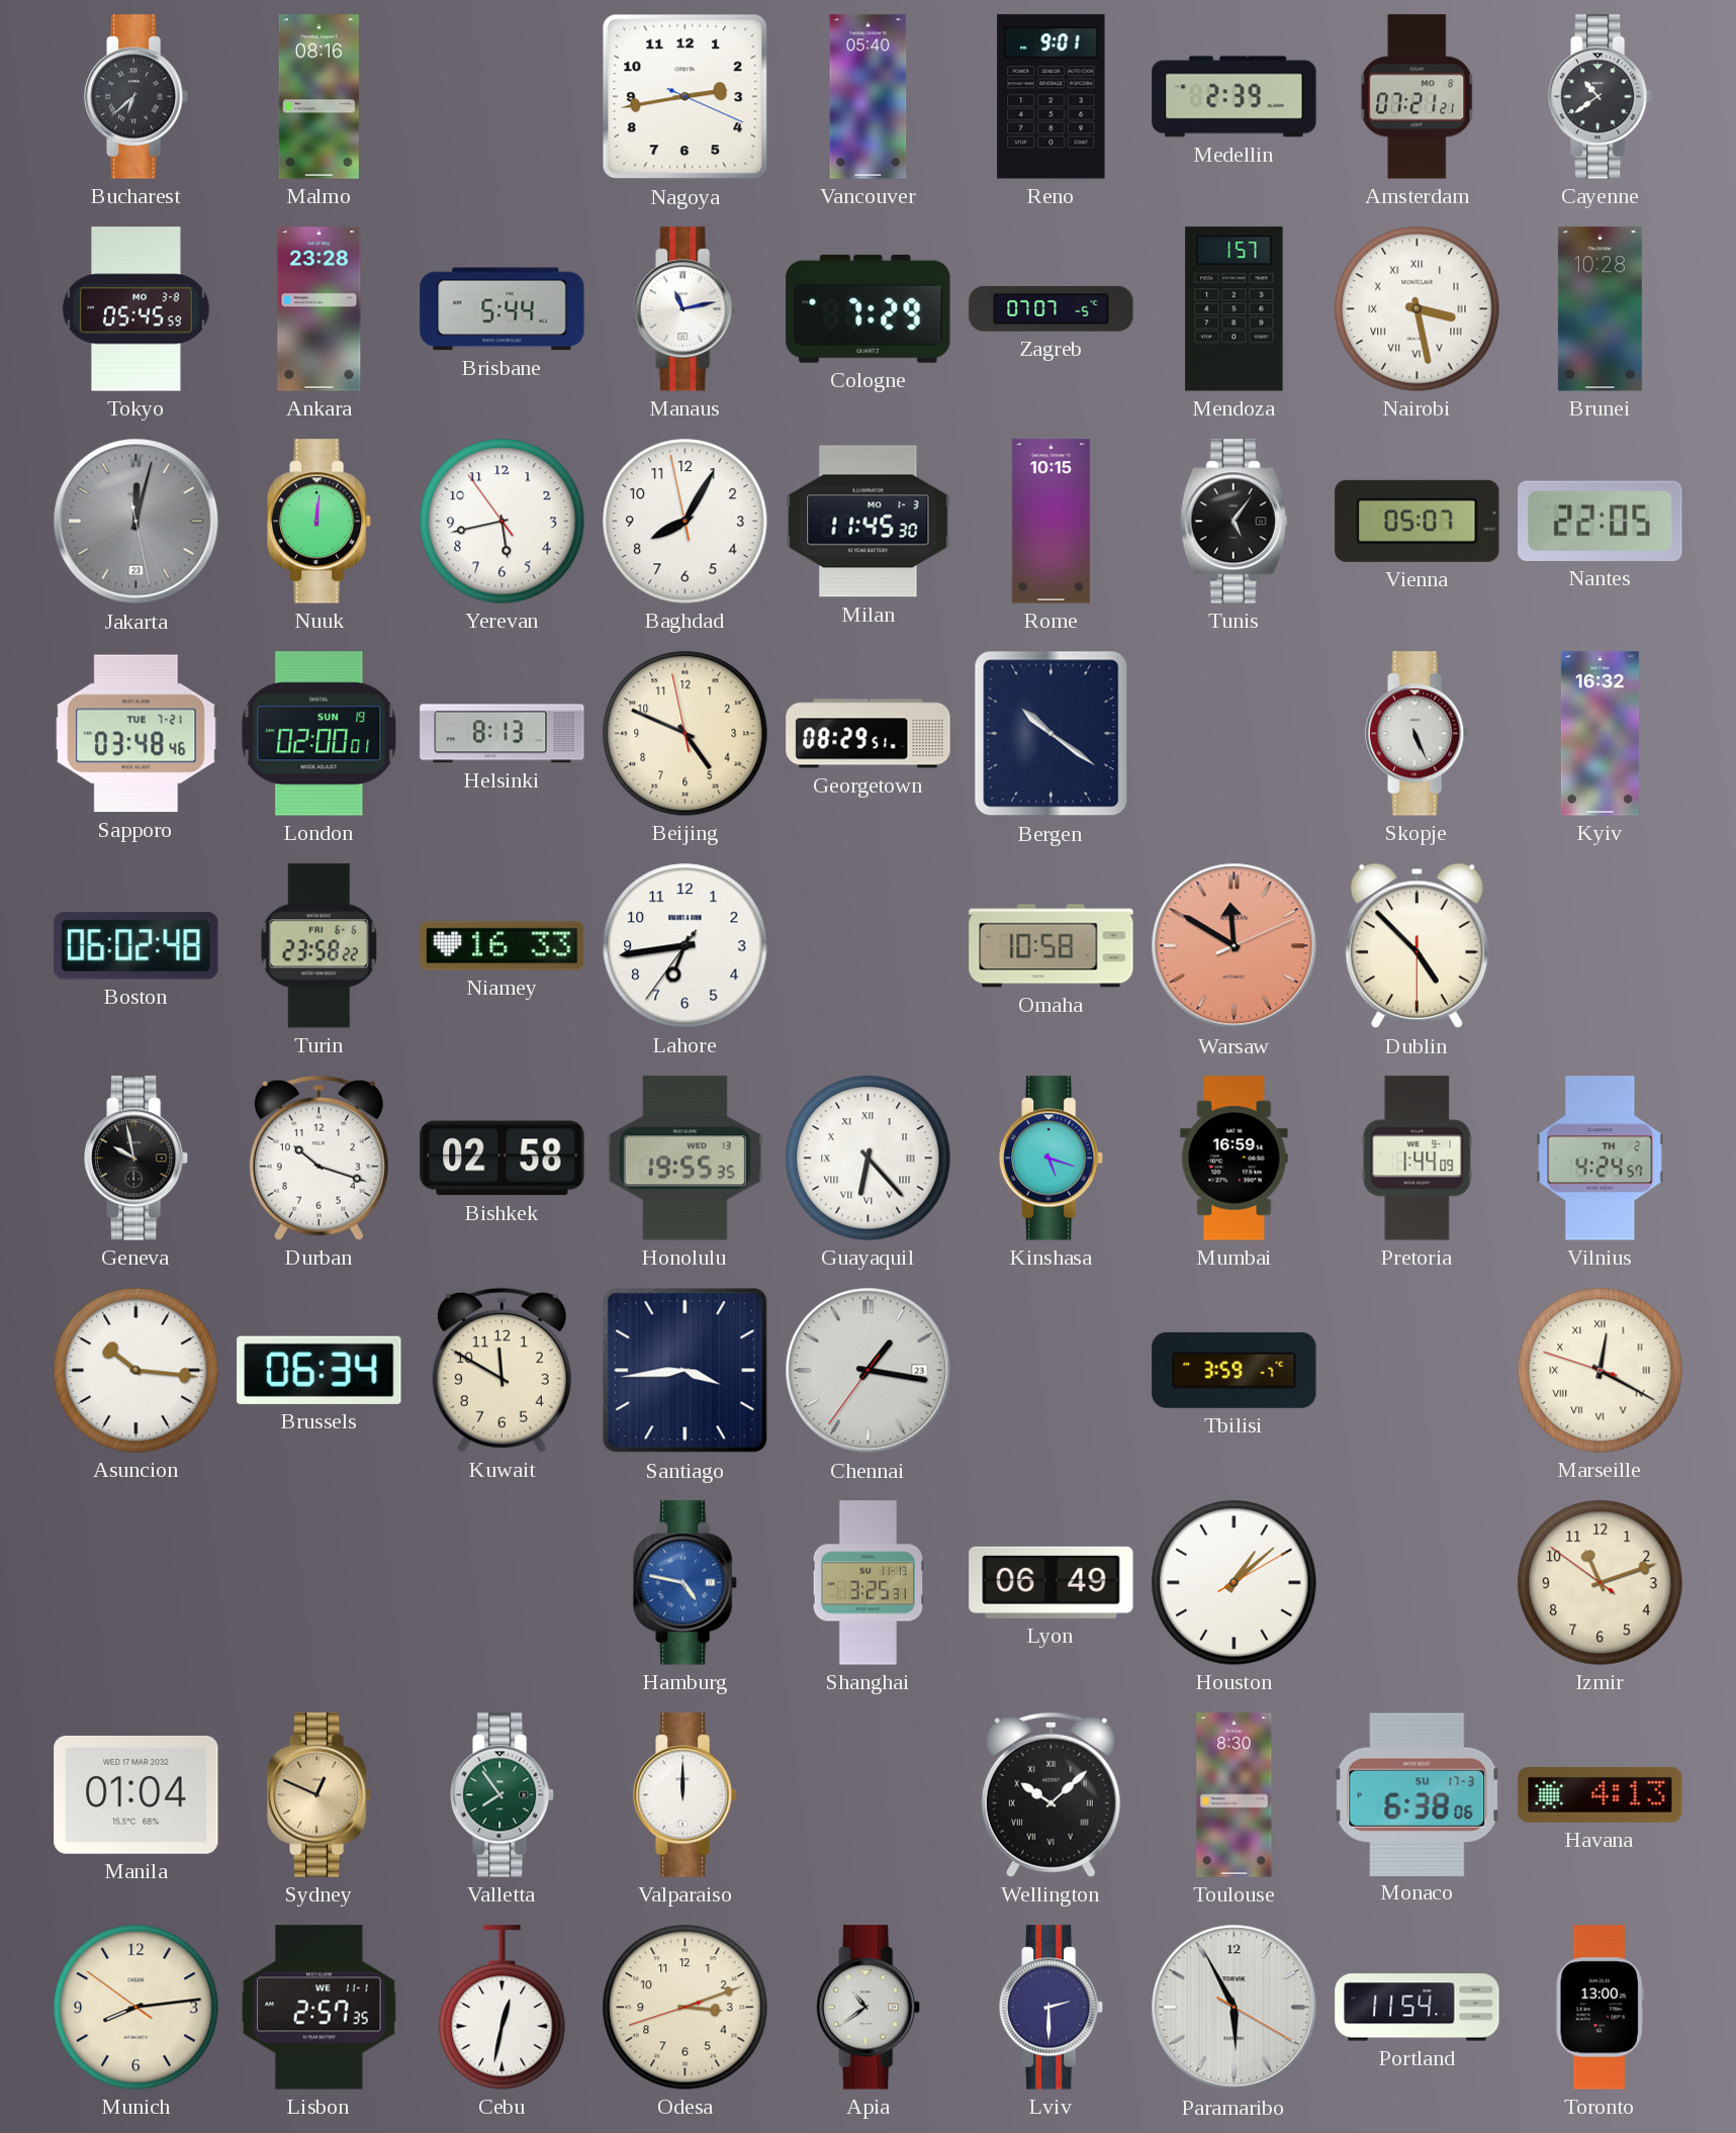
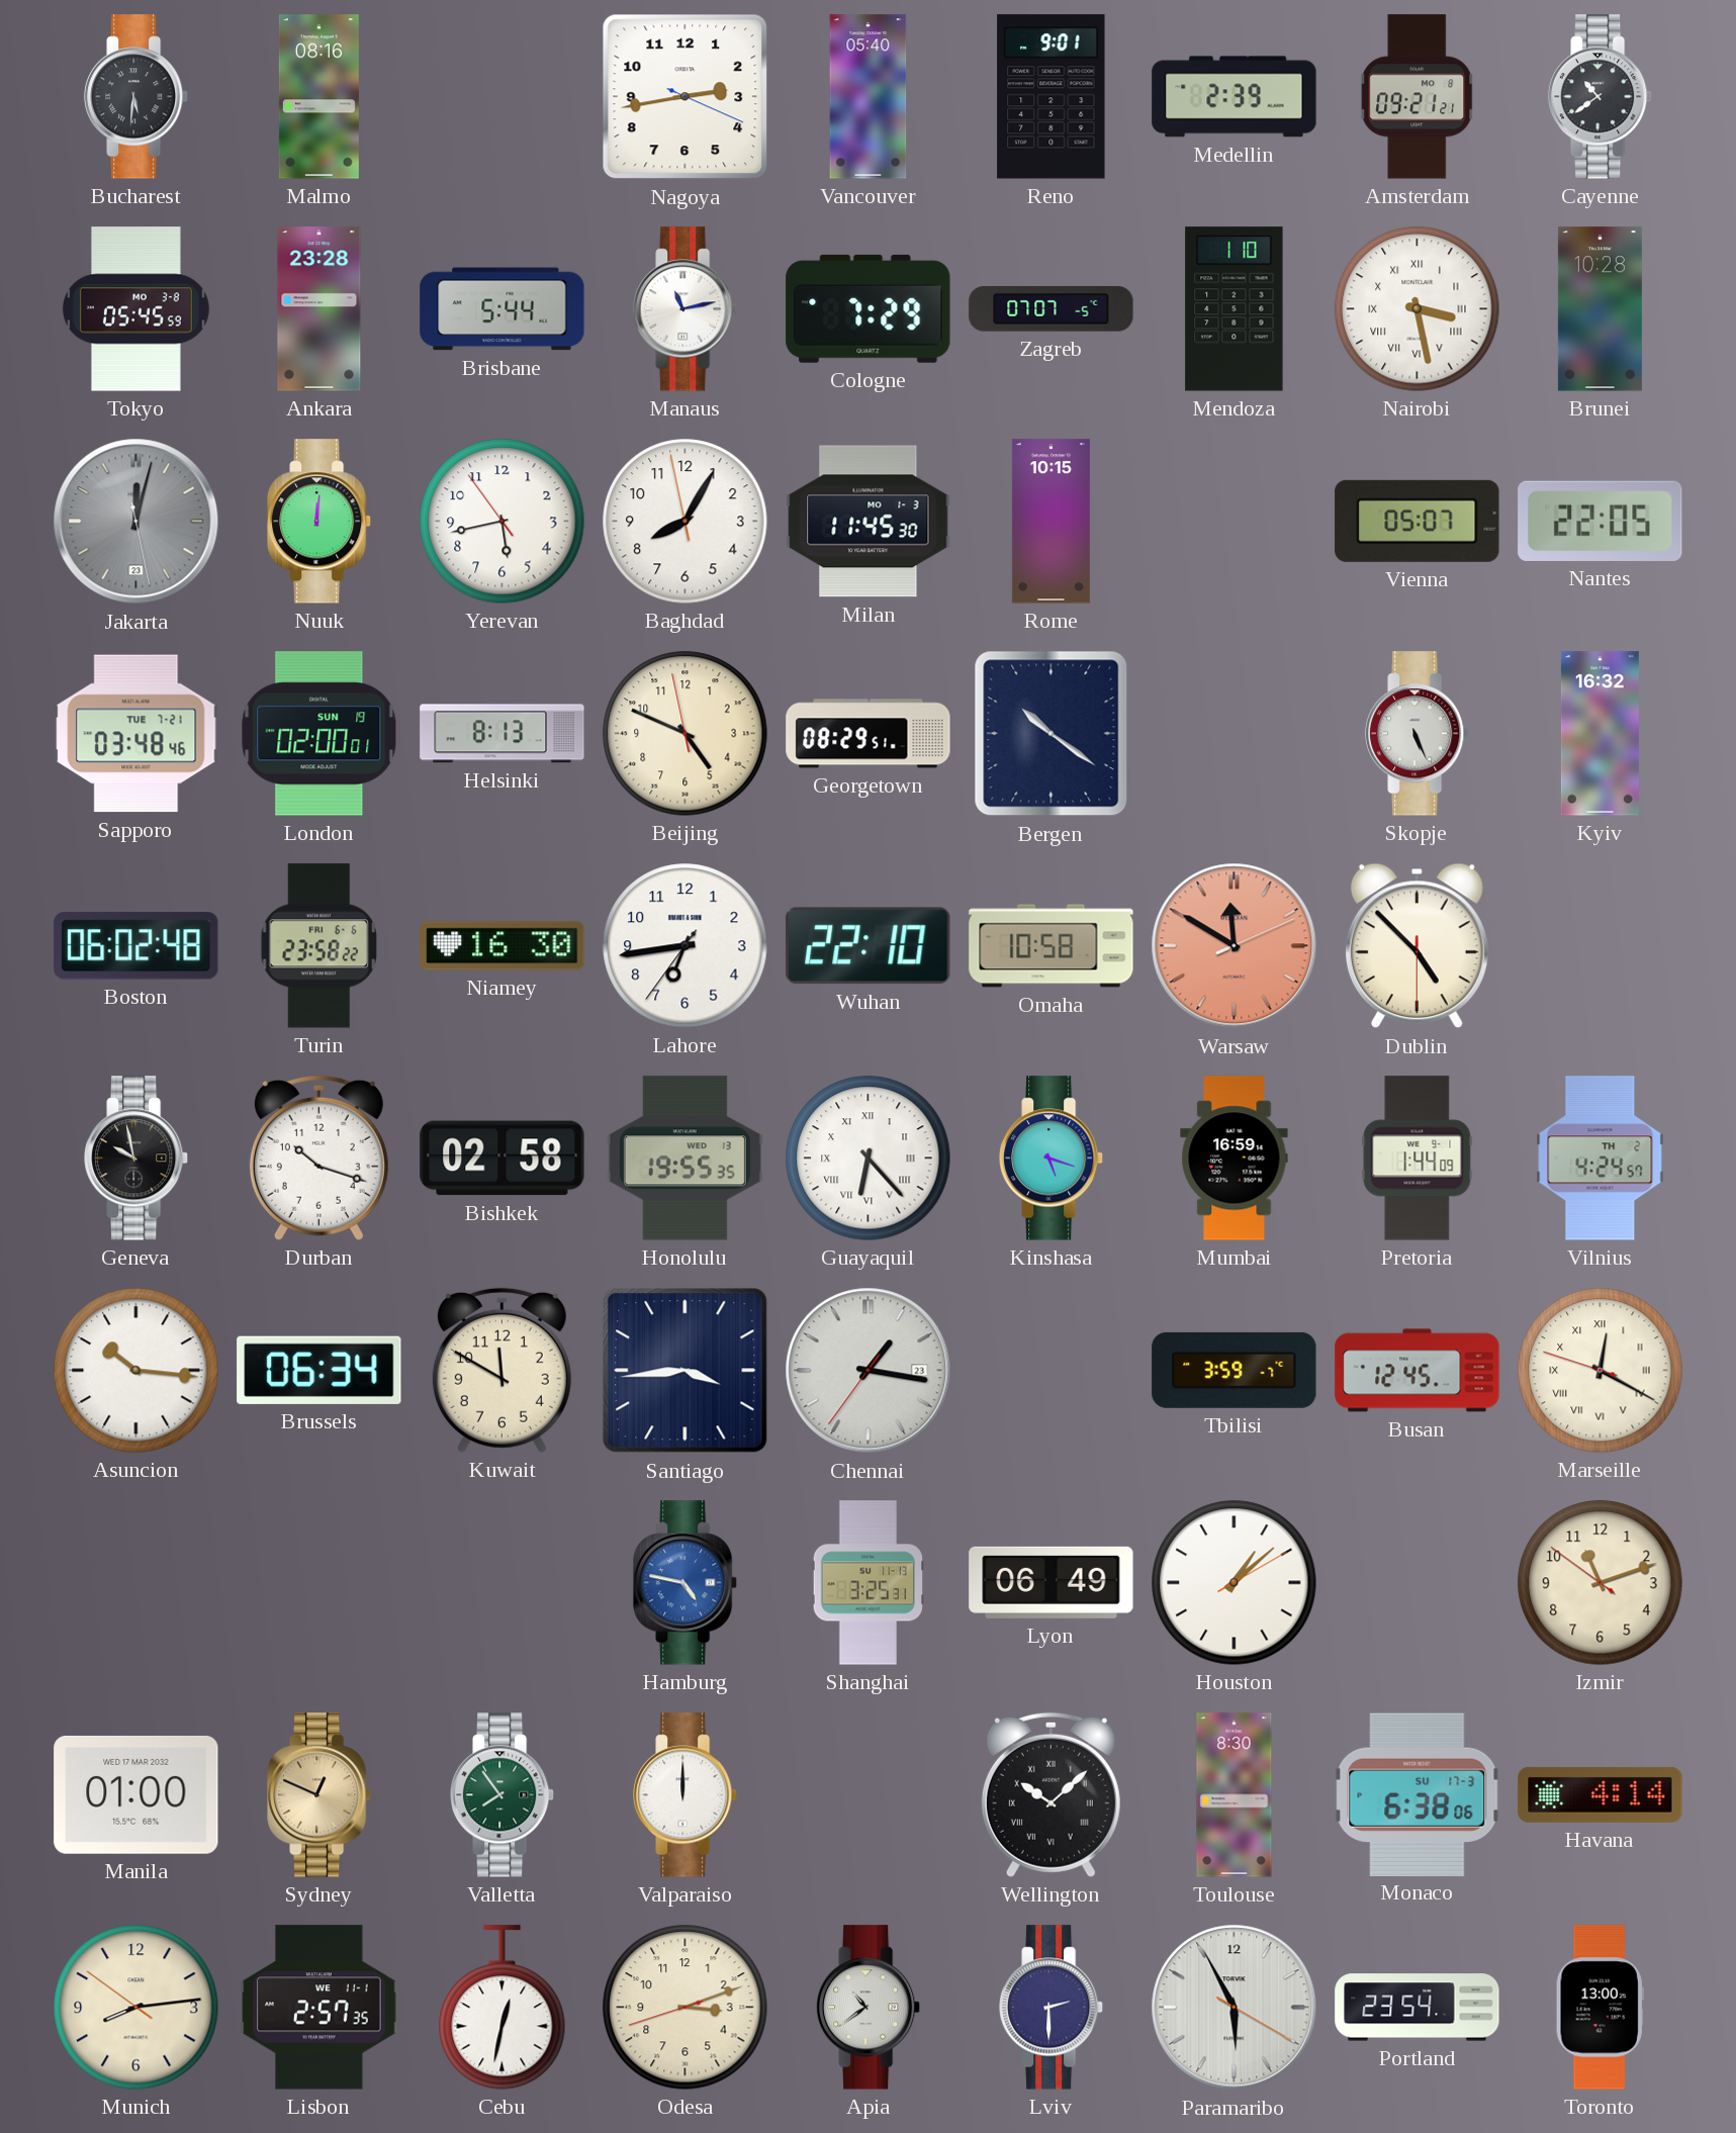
Bucharest: 6:38 -> 5:31
Amsterdam: 07:21 -> 09:21
Mendoza: 1:57 -> 1:10
Tunis: 5:06 -> none
Niamey: 16:33 -> 16:30
Wuhan: none -> 22:10
Busan: none -> 12:45
Manila: 01:04 -> 01:00
Havana: 4:13 -> 4:14
Portland: 11:54 -> 23:54
